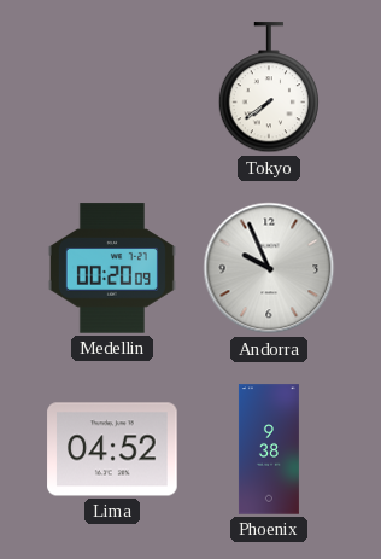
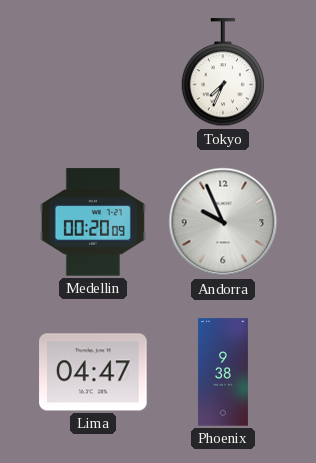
Tokyo: 7:39 -> 7:34
Lima: 04:52 -> 04:47
